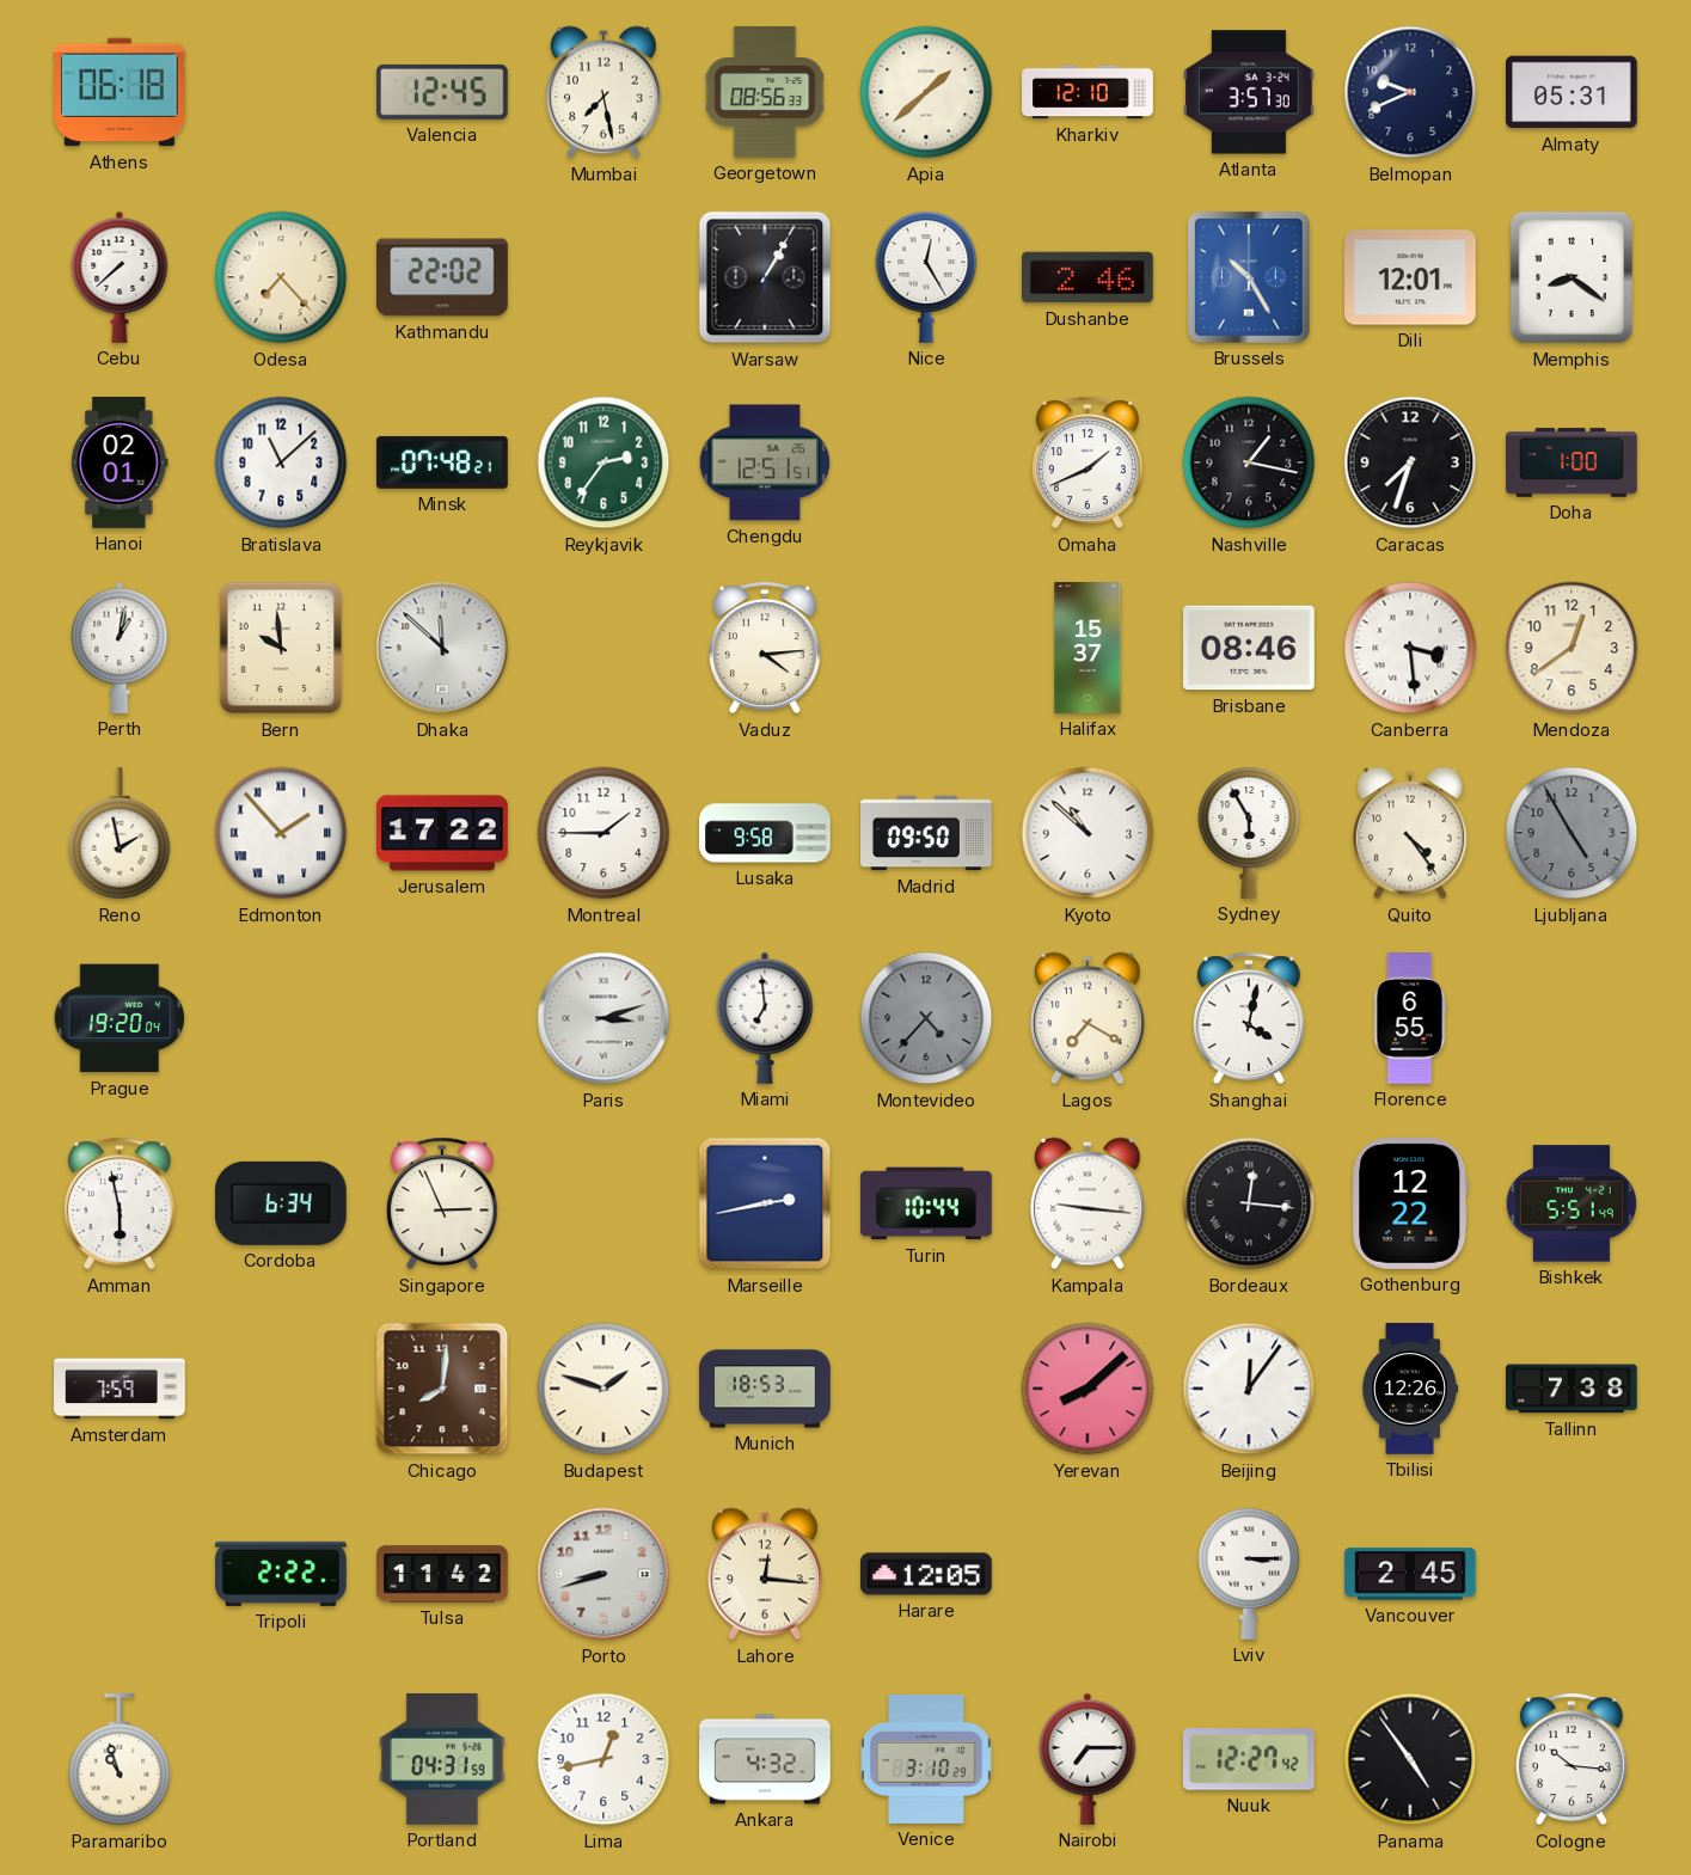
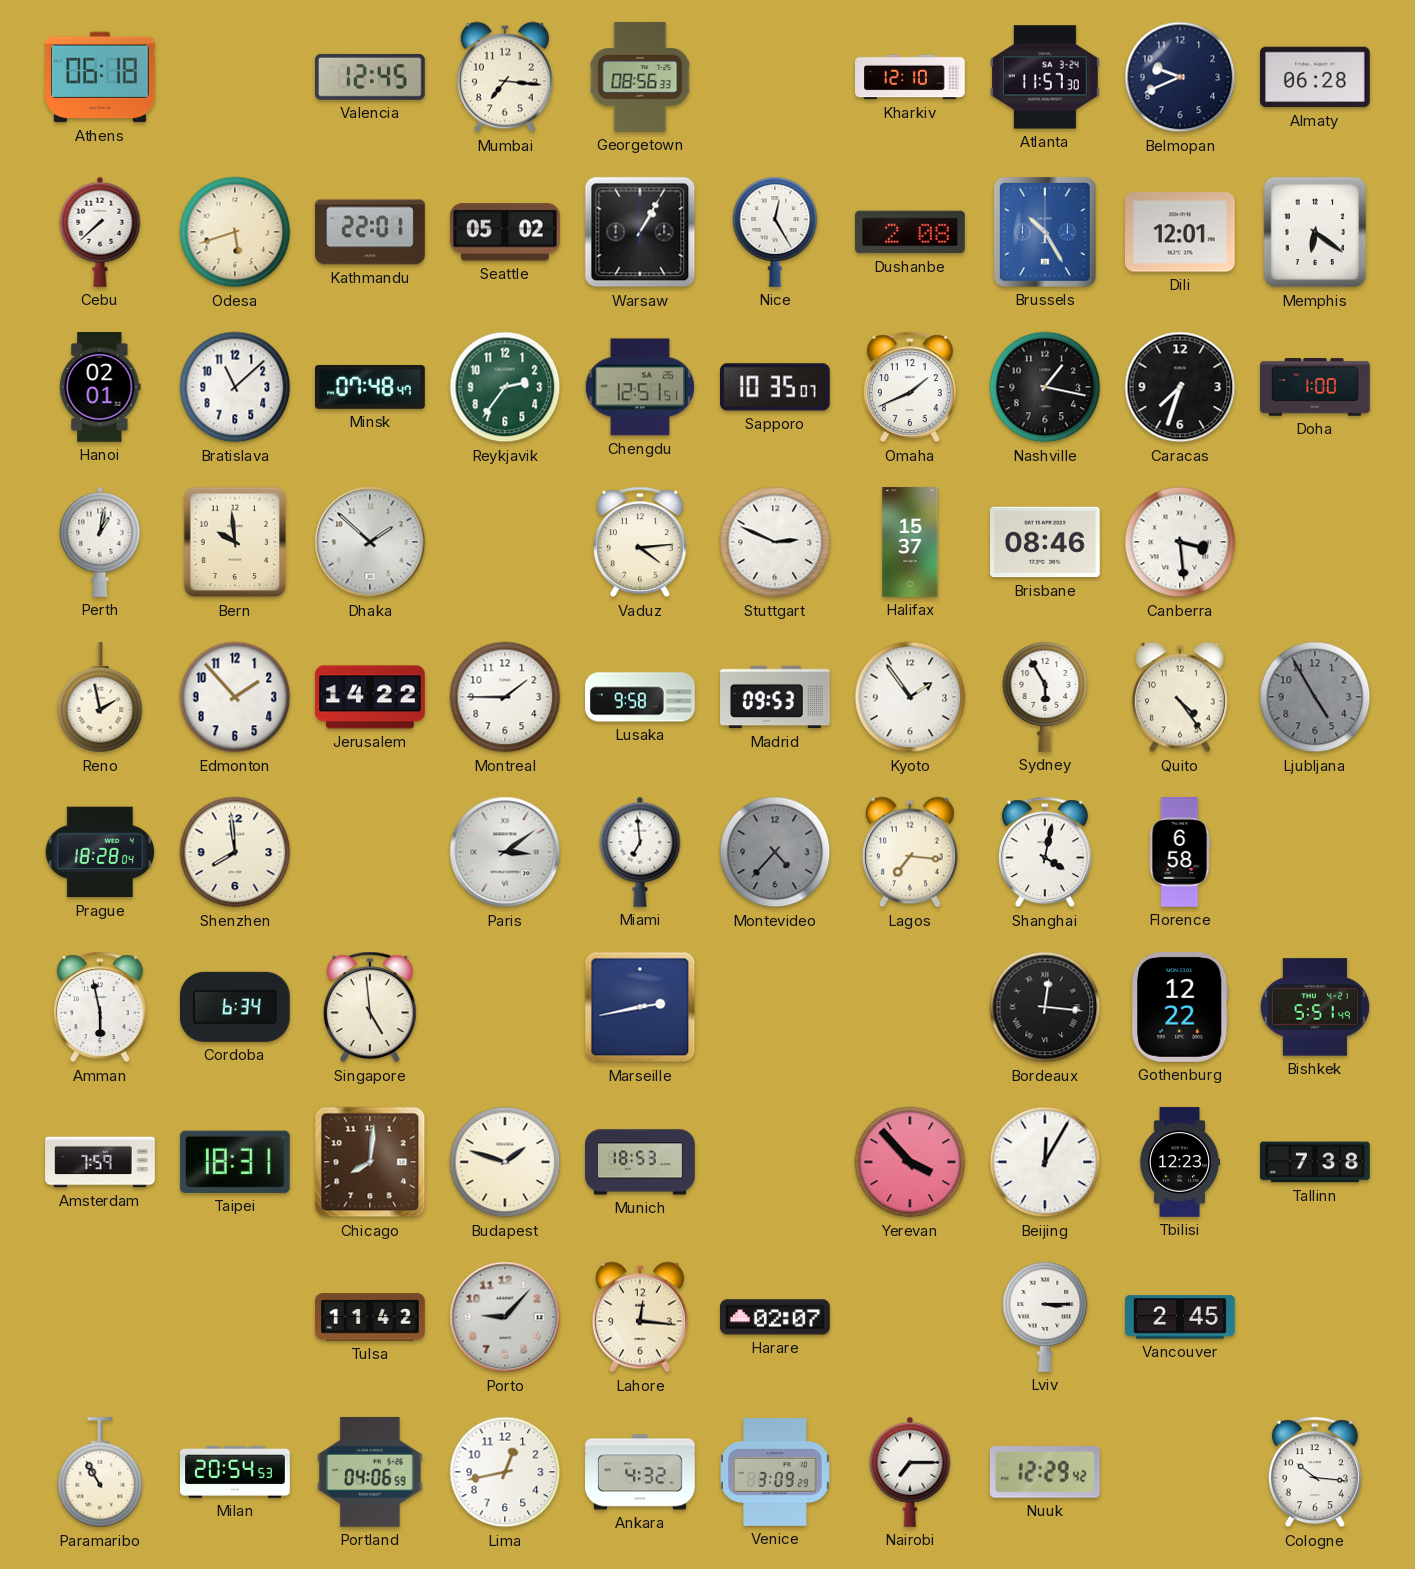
Mumbai: 7:28 -> 7:16
Apia: 1:38 -> none
Atlanta: 3:57 -> 11:57
Almaty: 05:31 -> 06:28
Odesa: 7:23 -> 5:42
Kathmandu: 22:02 -> 22:01
Seattle: none -> 05:02
Dushanbe: 2:46 -> 2:08
Memphis: 8:21 -> 6:21
Minsk: 07:48:21 -> 07:48:47
Sapporo: none -> 10:35
Dhaka: 11:52 -> 1:52
Stuttgart: none -> 2:49
Mendoza: 12:39 -> none
Edmonton numerals: Roman -> Arabic
Jerusalem: 17:22 -> 14:22
Madrid: 09:50 -> 09:53
Kyoto: 10:52 -> 1:54
Prague: 19:20 -> 18:28
Shenzhen: none -> 7:59
Paris: 3:12 -> 3:09
Lagos: 7:20 -> 7:16
Florence: 6:55 -> 6:58
Singapore: 2:56 -> 4:59
Turin: 10:44 -> none
Kampala: 9:16 -> none
Taipei: none -> 18:31
Yerevan: 8:08 -> 3:53
Beijing: 12:06 -> 12:05
Tbilisi: 12:26 -> 12:23
Tripoli: 2:22 -> none
Porto: 8:42 -> 9:07
Harare: 12:05 -> 02:07
Paramaribo: 10:57 -> 10:55
Milan: none -> 20:54
Portland: 04:31 -> 04:06
Venice: 3:10 -> 3:09
Nuuk: 12:27 -> 12:29
Panama: 4:54 -> none
